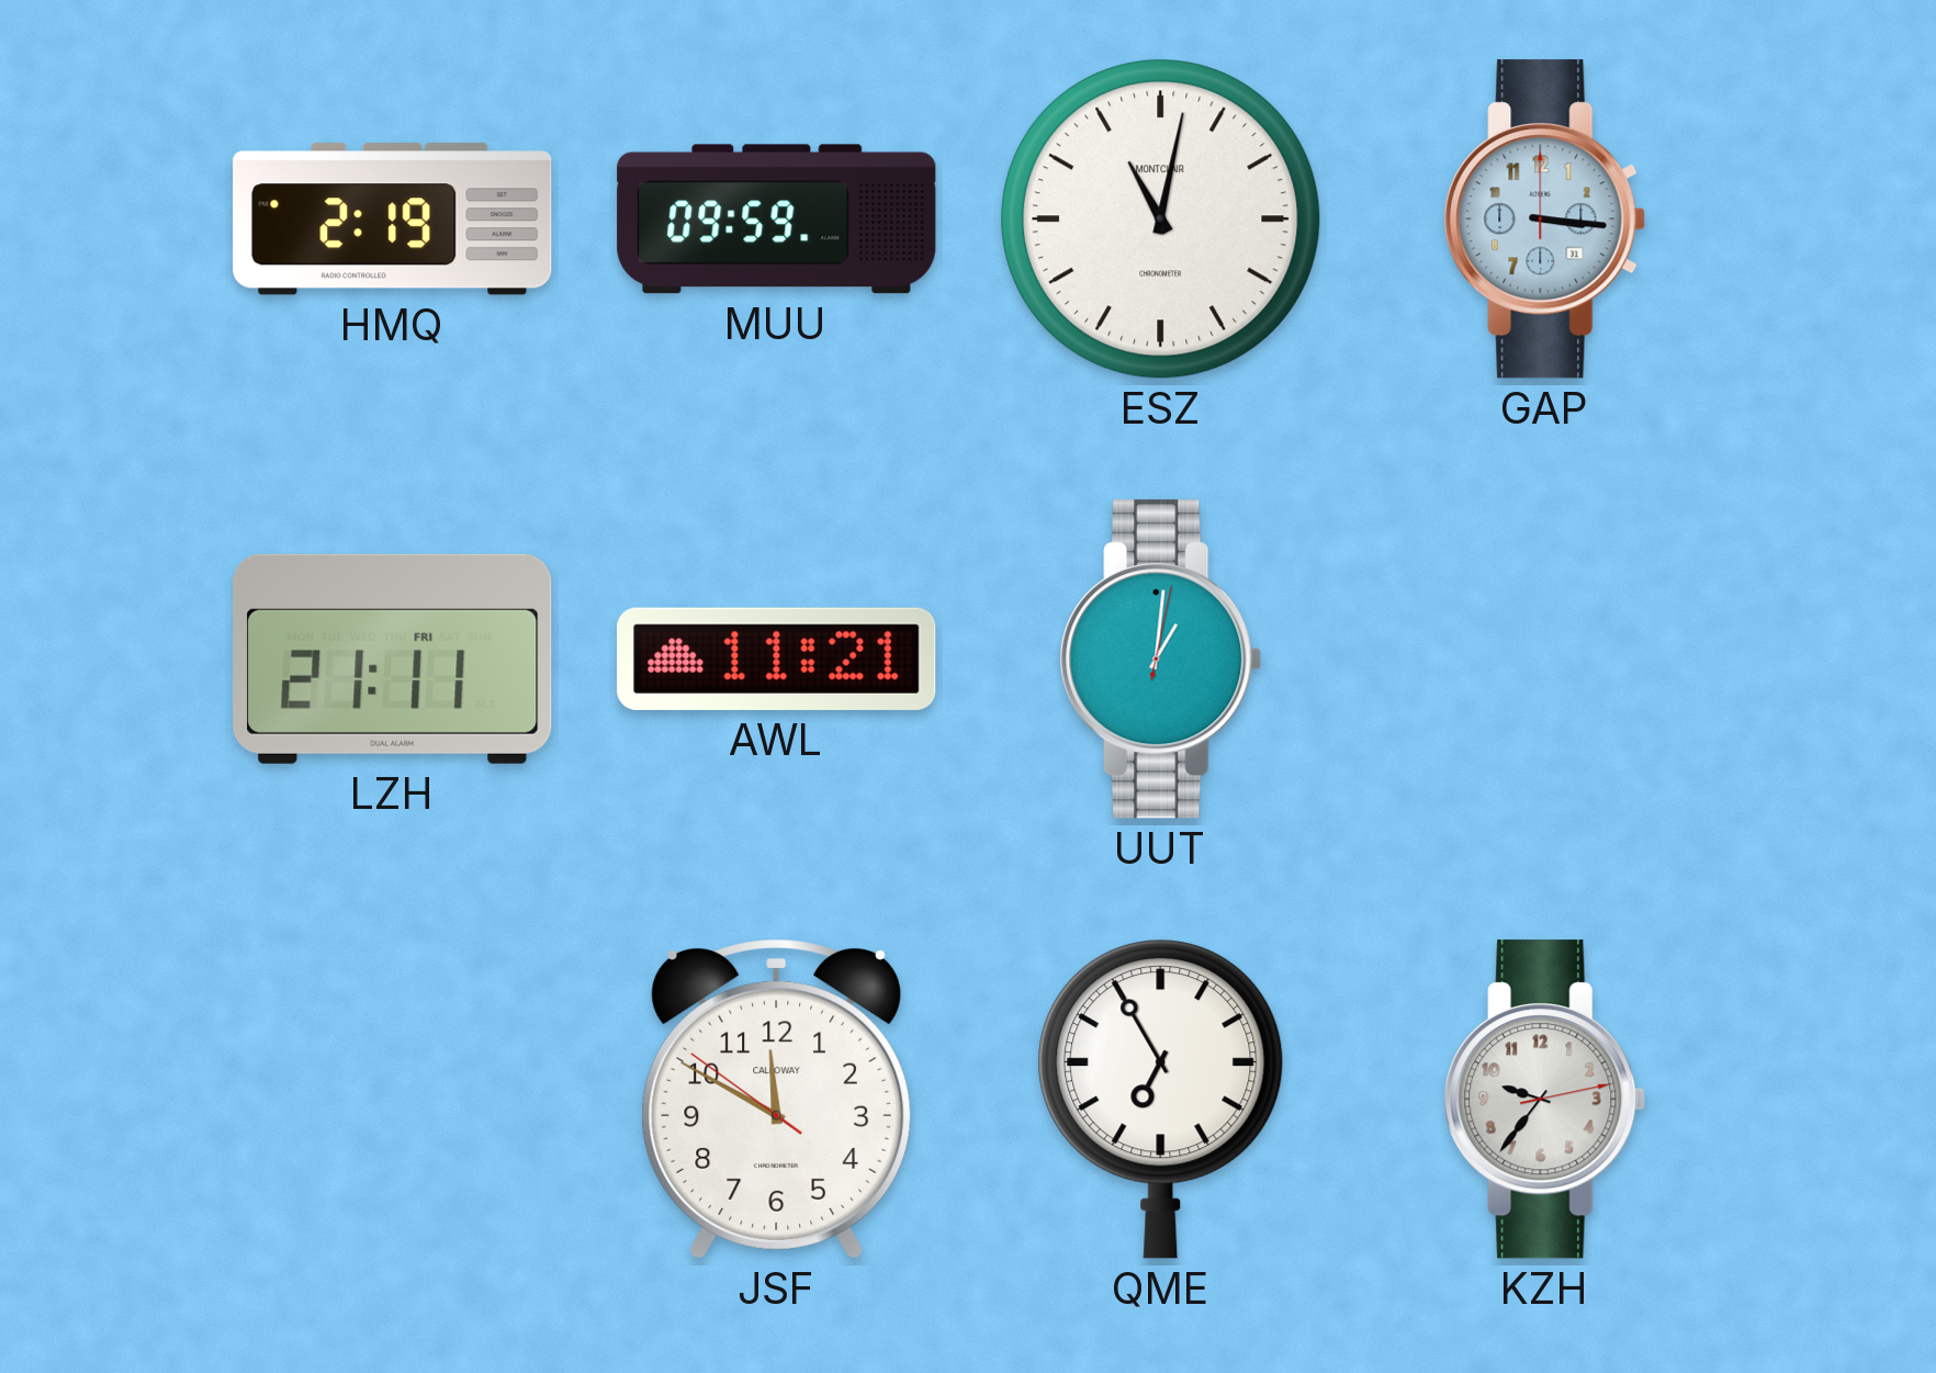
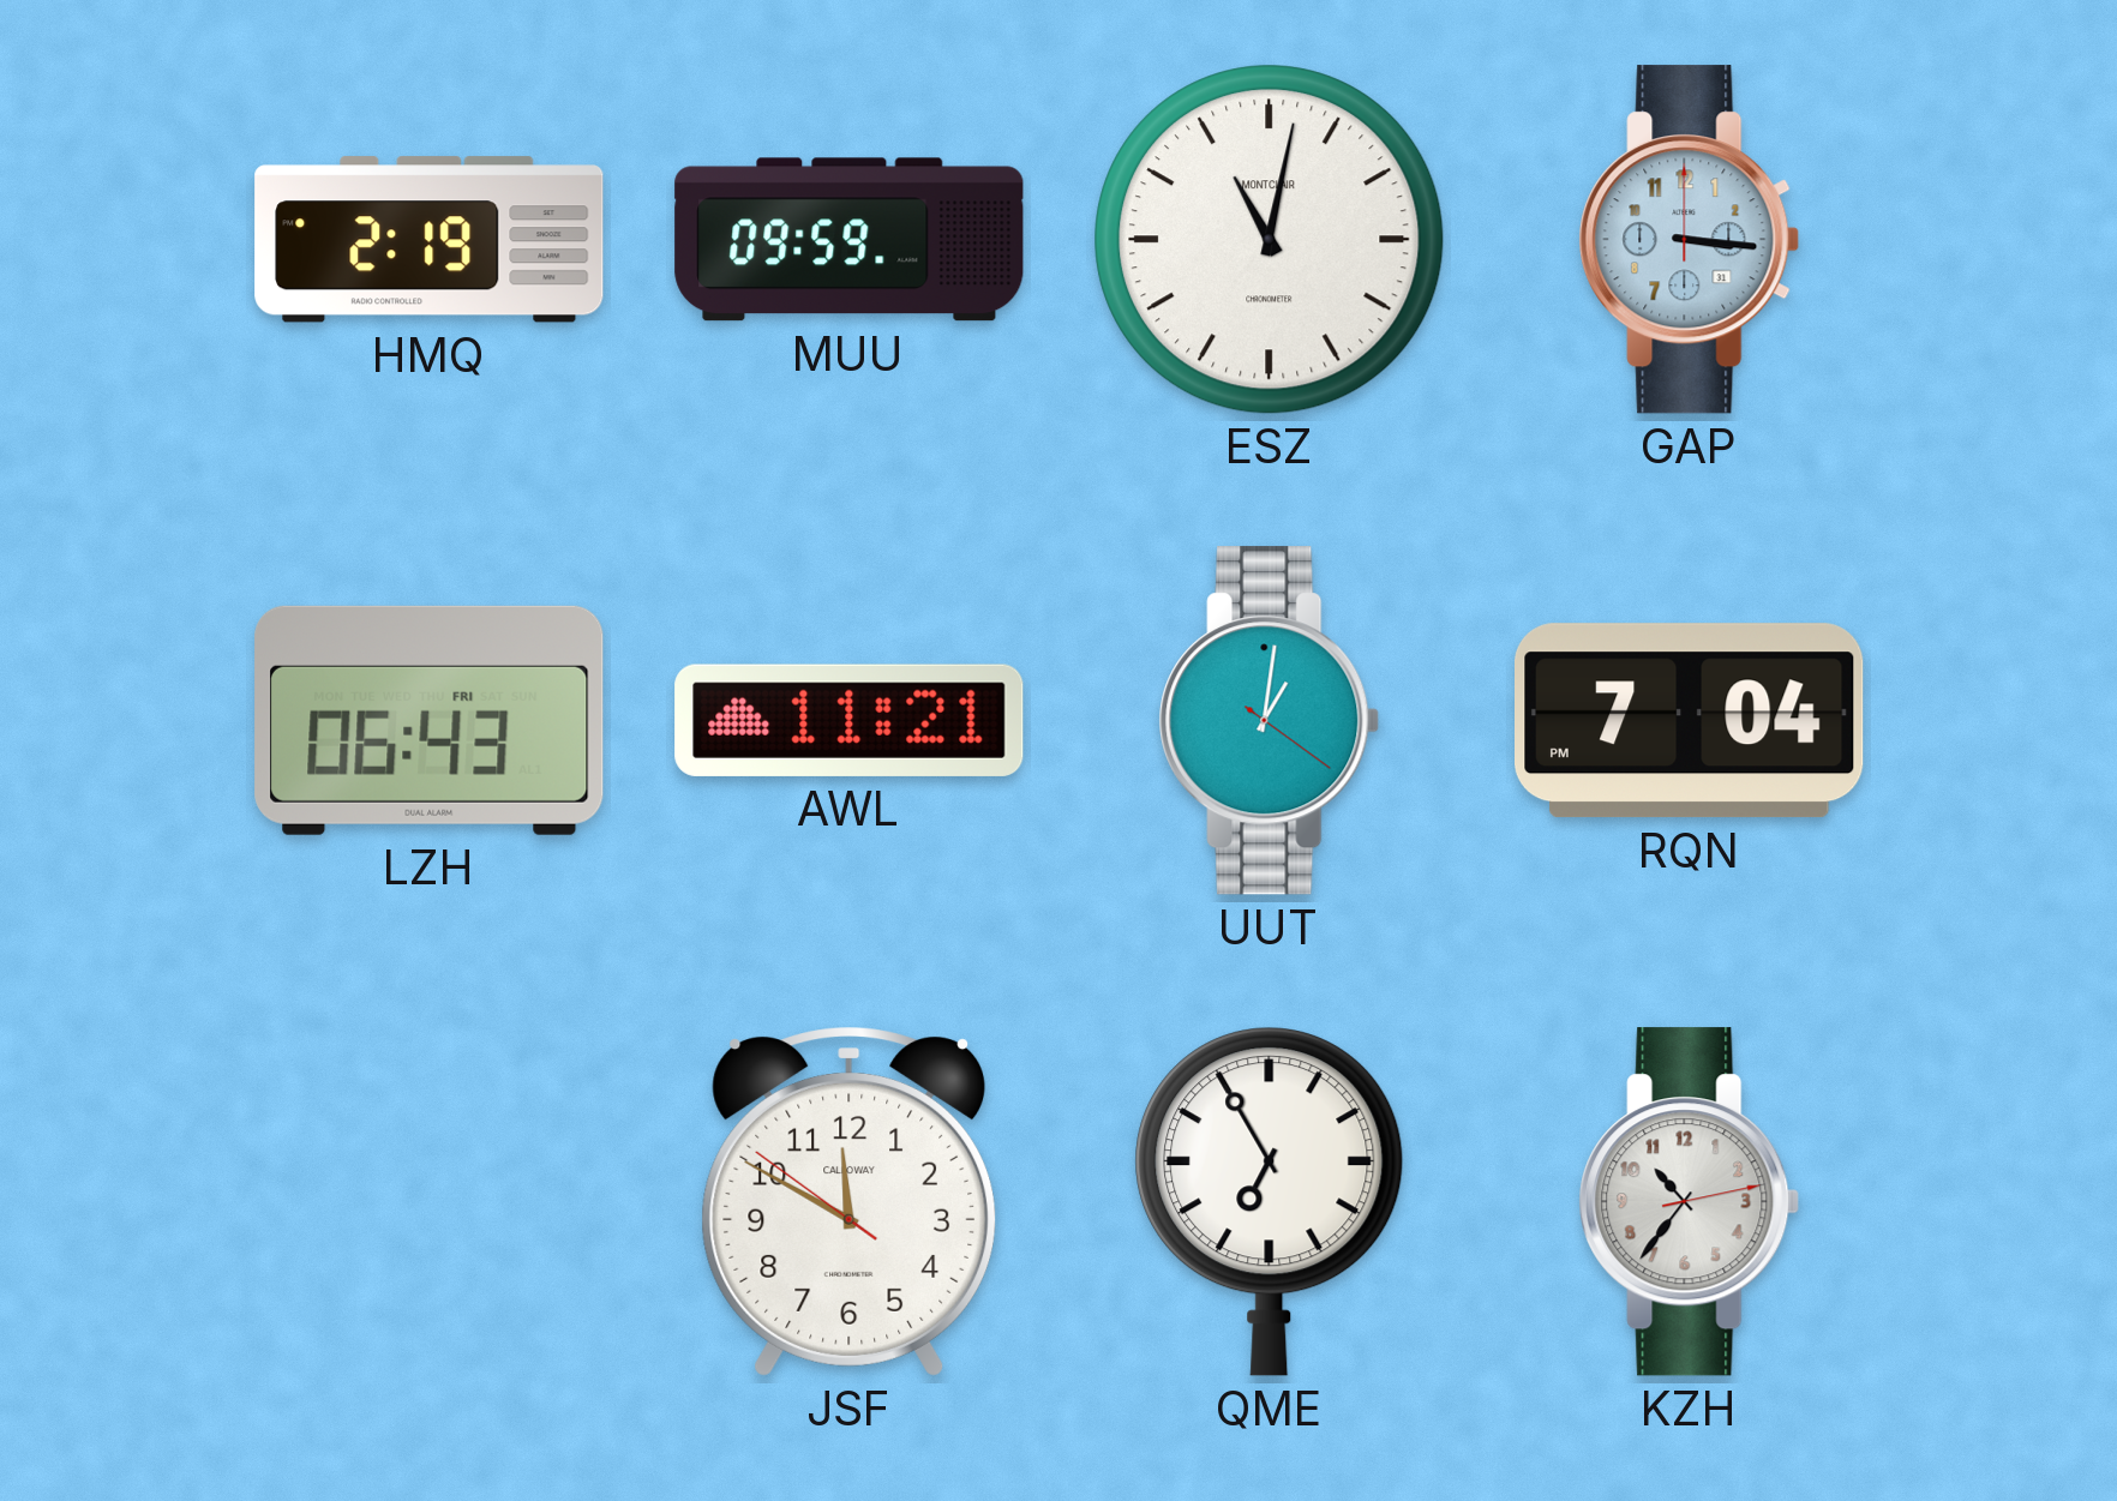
LZH: 21:11 -> 06:43
UUT: 1:01:02 -> 1:01:21
RQN: none -> 7:04
KZH: 9:36 -> 10:36
